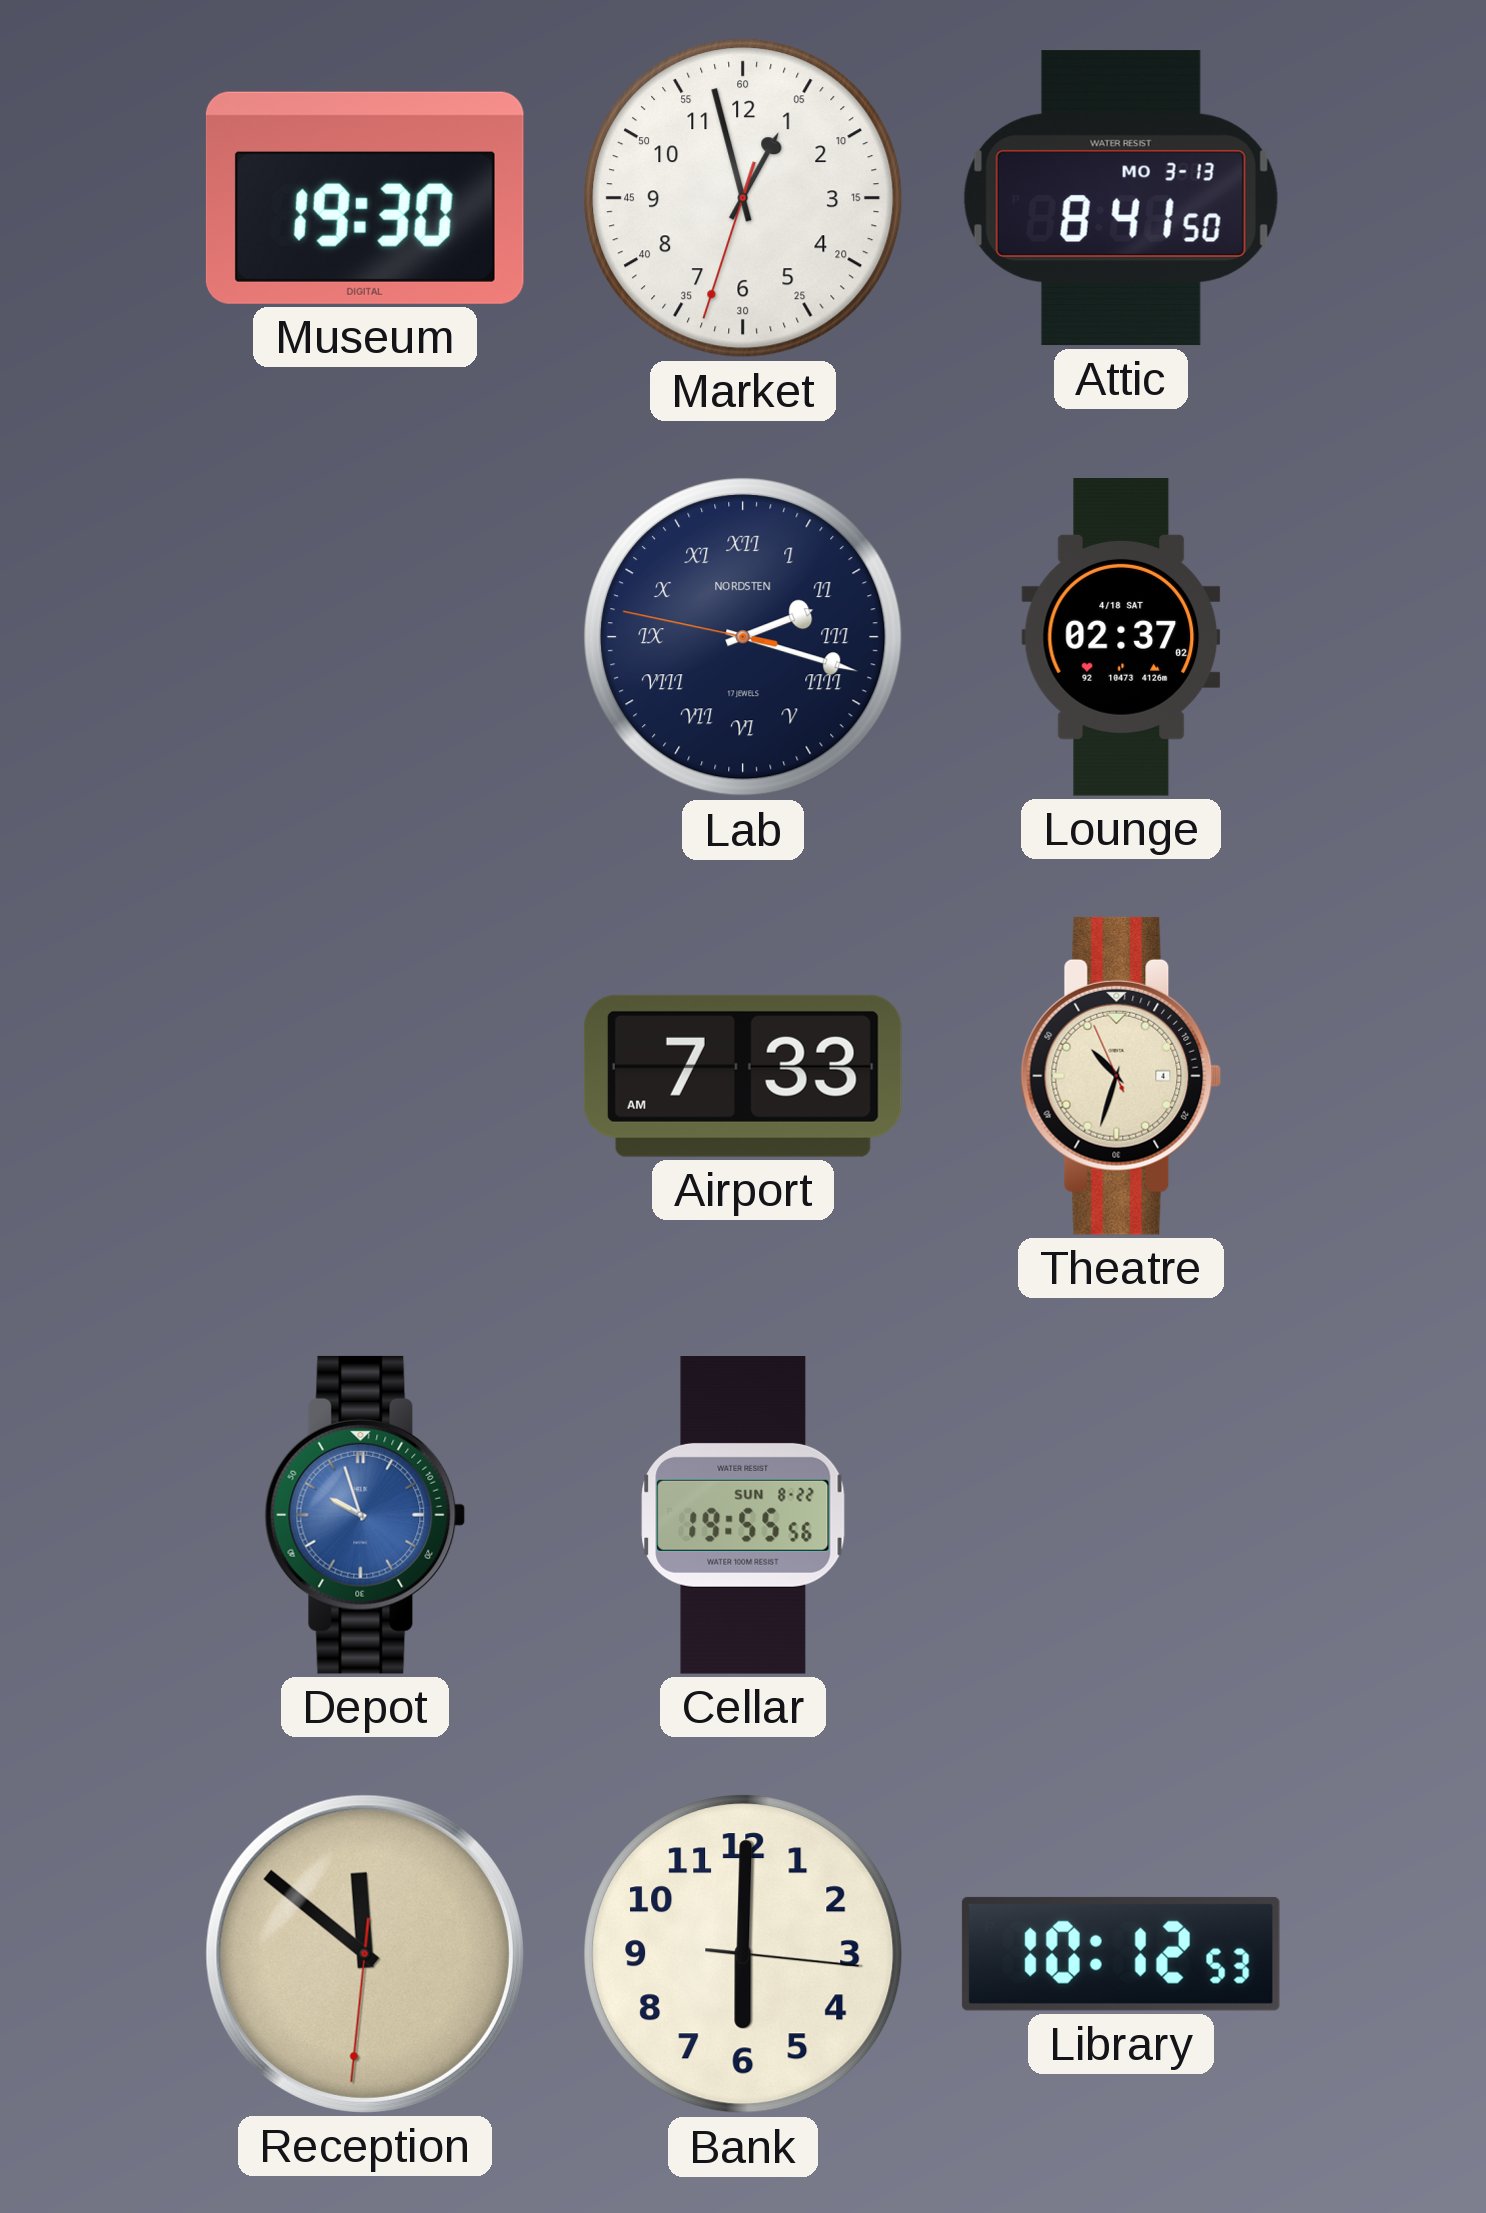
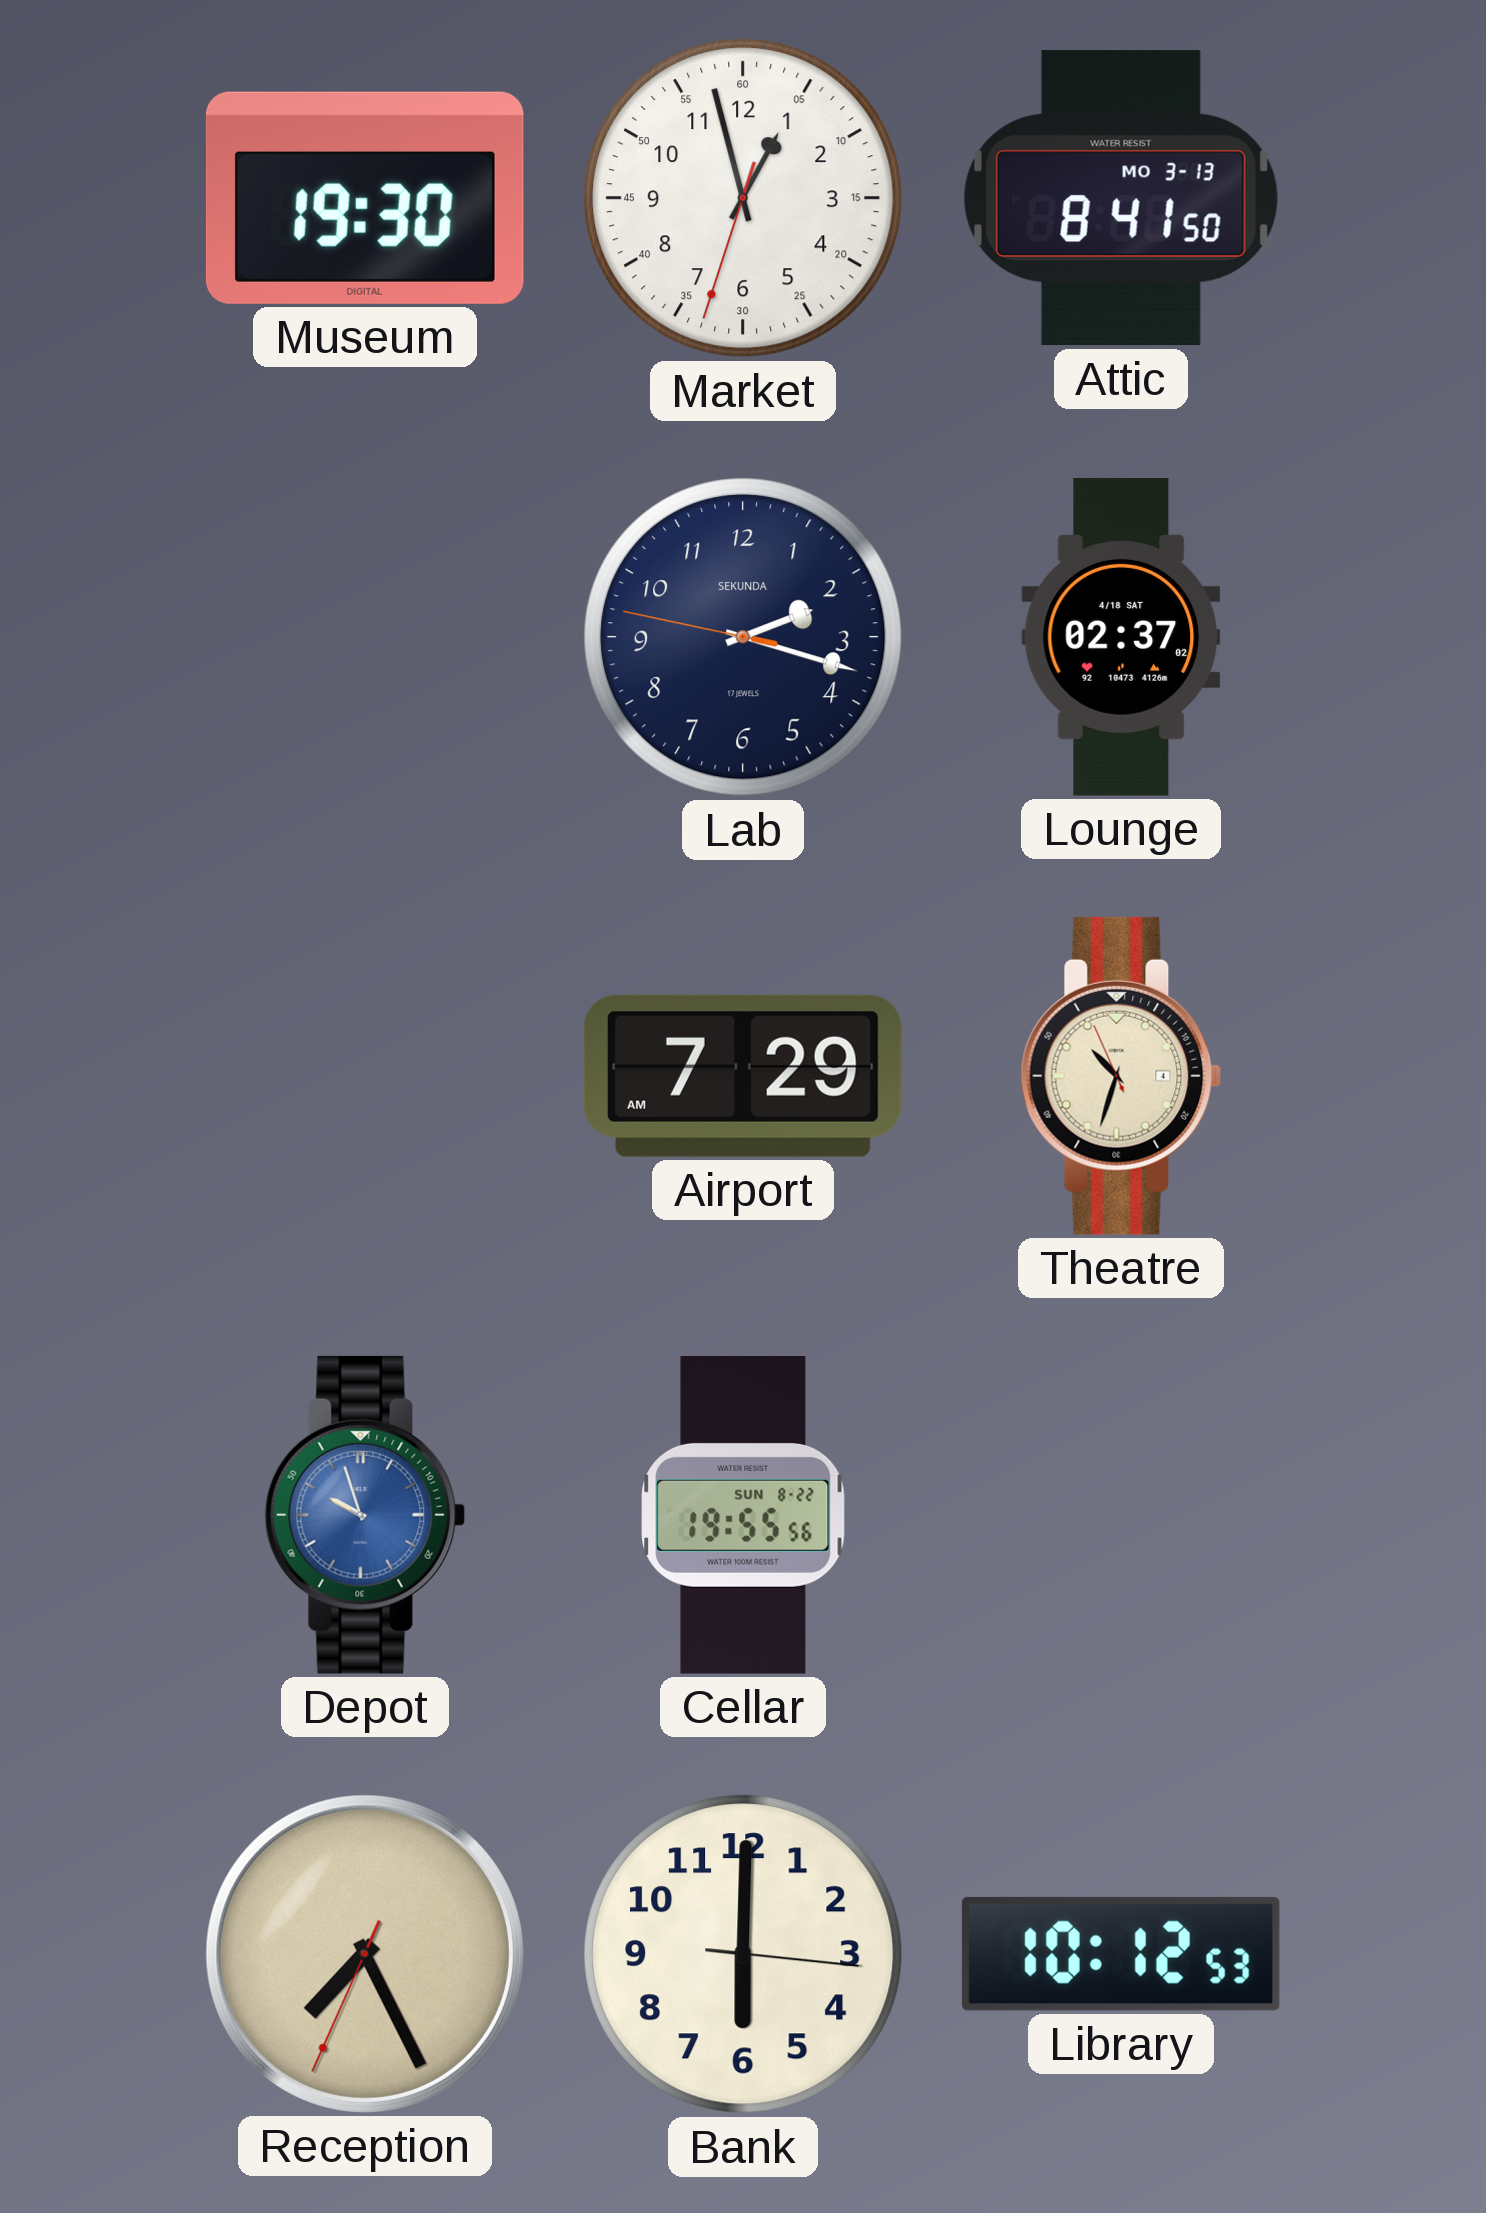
Lab numerals: Roman -> Arabic
Lab brand: NORDSTEN -> SEKUNDA
Airport: 7:33 -> 7:29
Reception: 11:51 -> 7:25
